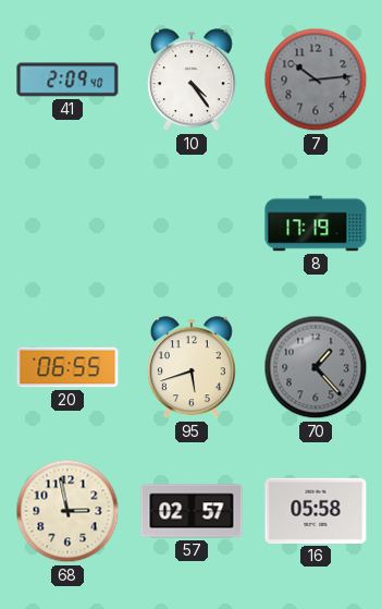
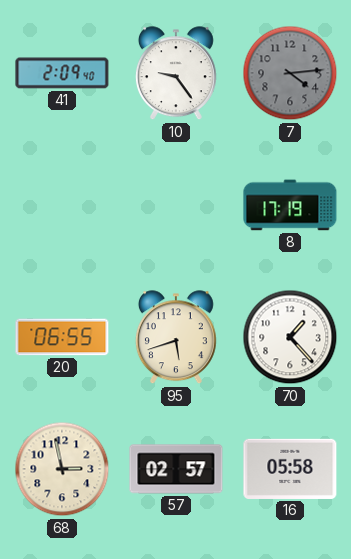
10: 4:24 -> 9:24
7: 10:14 -> 4:14
70 dial: grey -> white
